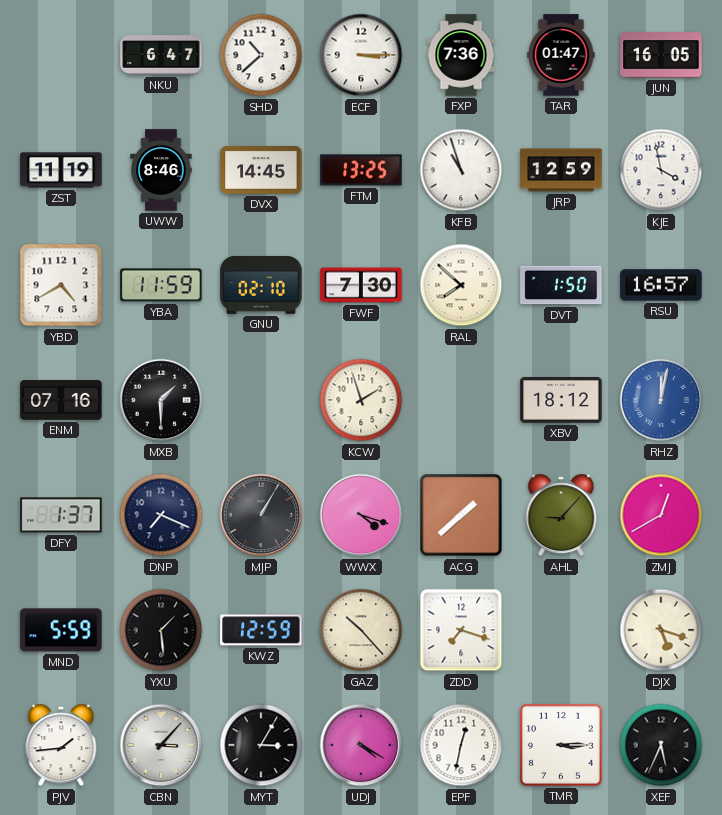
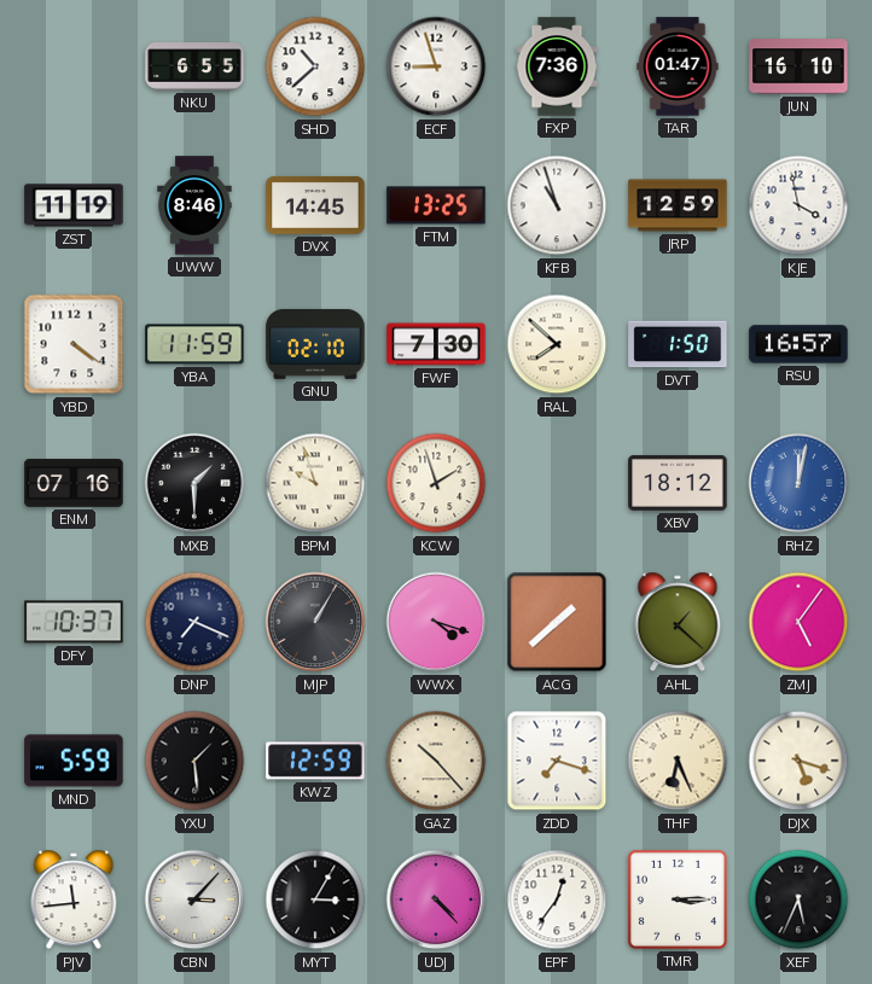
NKU: 6:47 -> 6:55
ECF: 3:15 -> 8:57
JUN: 16:05 -> 16:10
YBD: 4:40 -> 4:21
BPM: none -> 9:57
DFY: 1:37 -> 10:37
AHL: 9:07 -> 1:22
ZMJ: 12:40 -> 5:06
THF: none -> 6:26
PJV: 1:44 -> 11:44
UDJ: 4:20 -> 4:23
EPF: 12:32 -> 12:36
